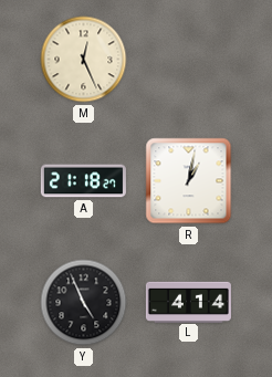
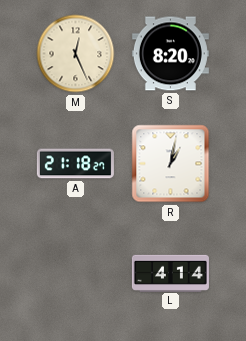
S: none -> 8:20
Y: 4:56 -> none
